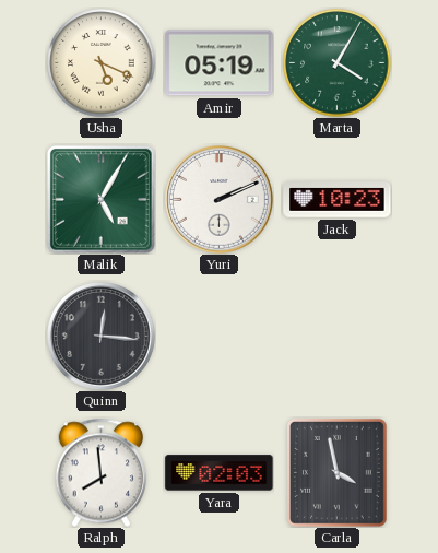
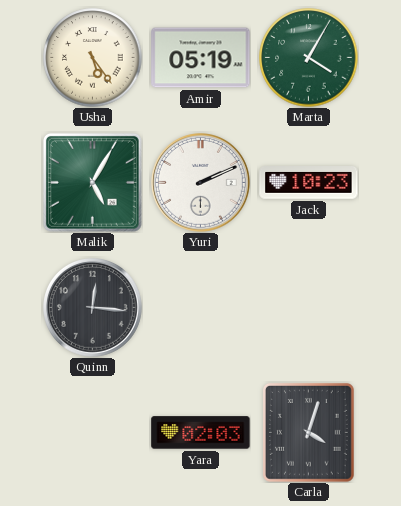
Usha: 5:19 -> 5:24
Ralph: 7:59 -> none
Carla: 3:58 -> 4:03
